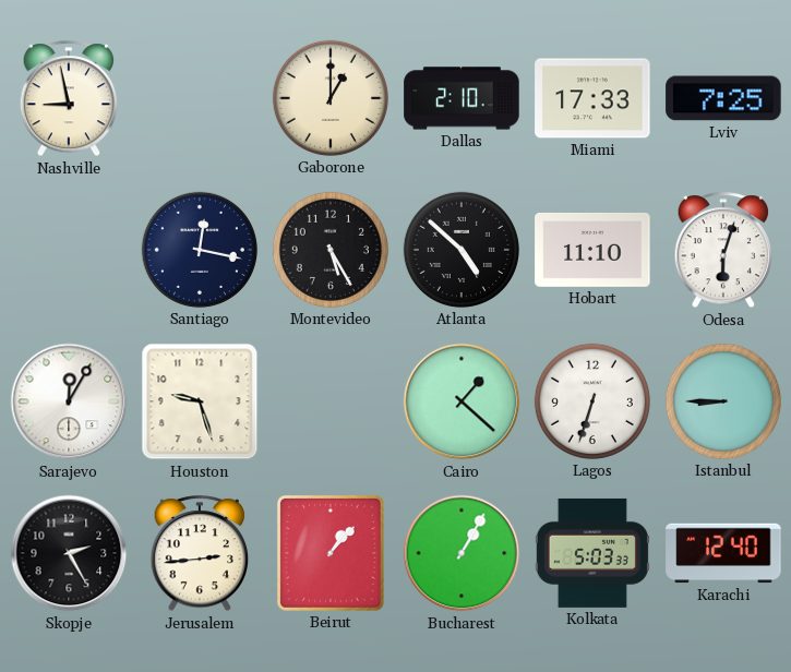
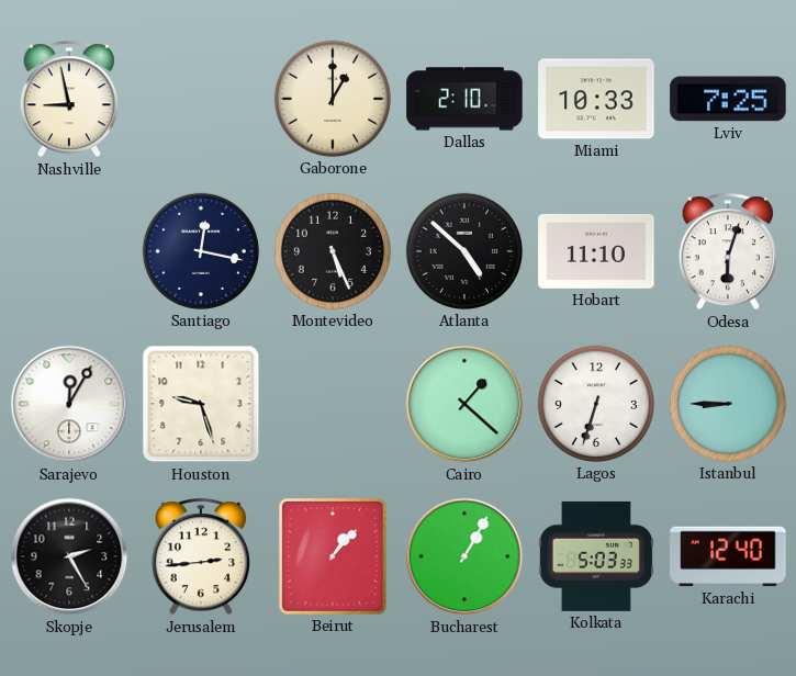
Miami: 17:33 -> 10:33
Montevideo: 5:25 -> 5:26
